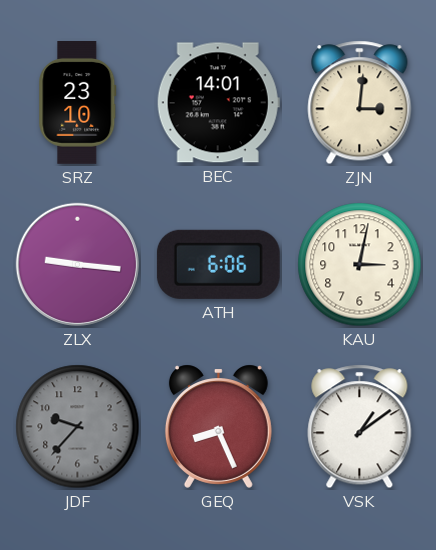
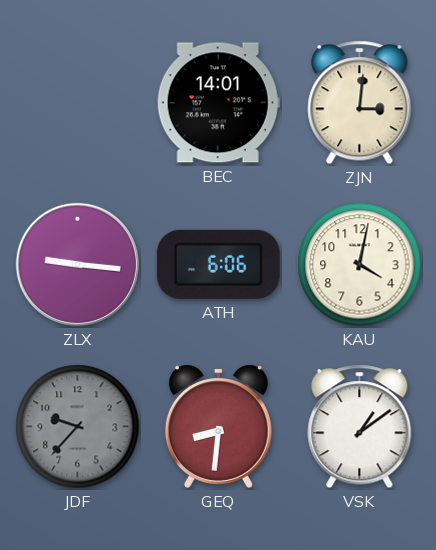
SRZ: 23:10 -> none
KAU: 3:02 -> 4:02
GEQ: 8:26 -> 8:31
